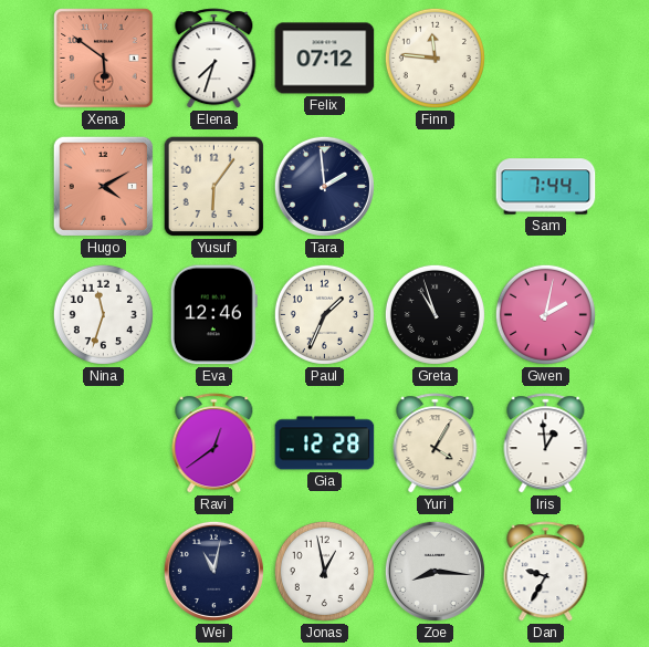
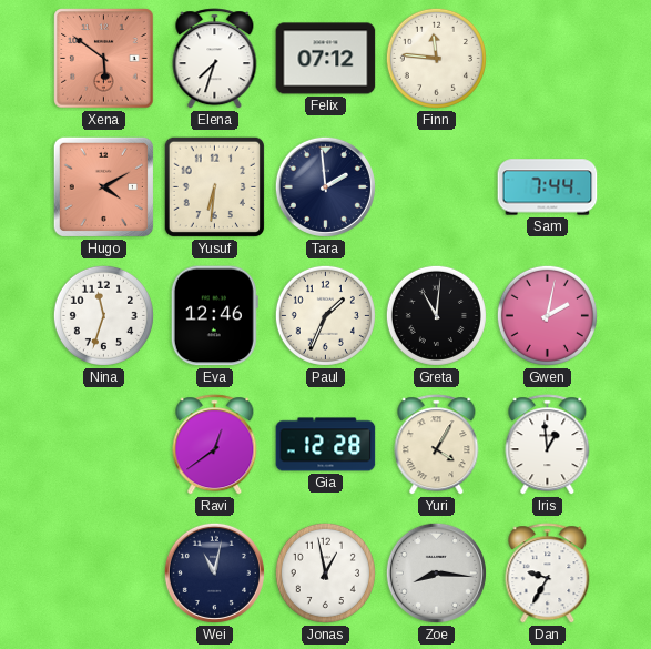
Yusuf: 6:06 -> 6:31
Greta: 10:57 -> 11:01
